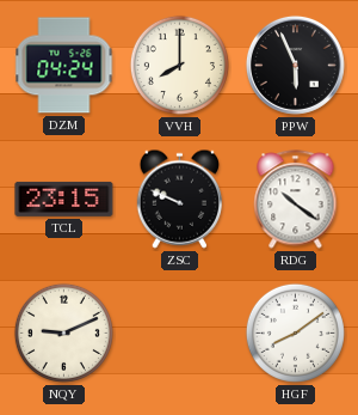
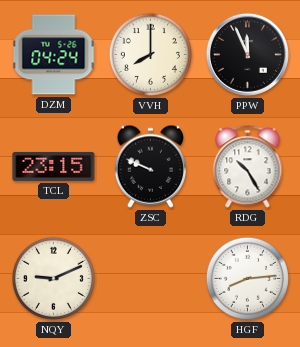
PPW: 5:56 -> 11:56
RDG: 10:21 -> 10:25
HGF: 8:09 -> 8:14
